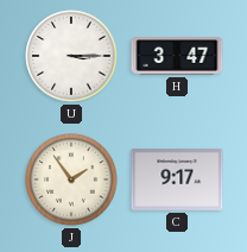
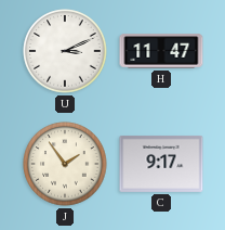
U: 3:15 -> 3:11
H: 3:47 -> 11:47
